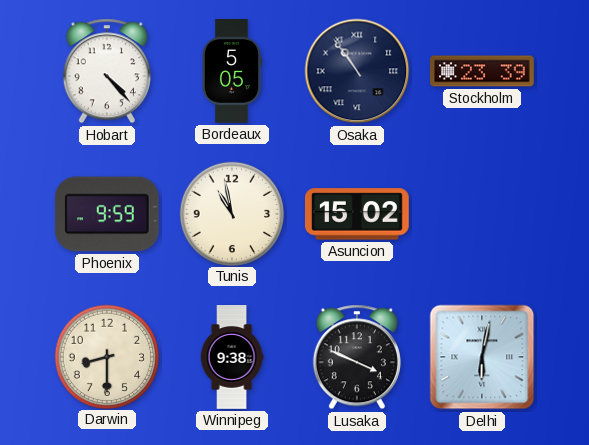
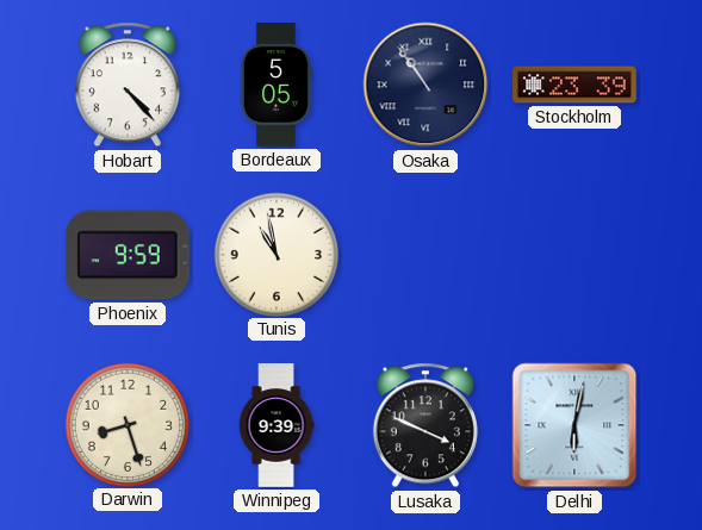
Asuncion: 15:02 -> none
Darwin: 8:30 -> 8:27
Winnipeg: 9:38 -> 9:39
